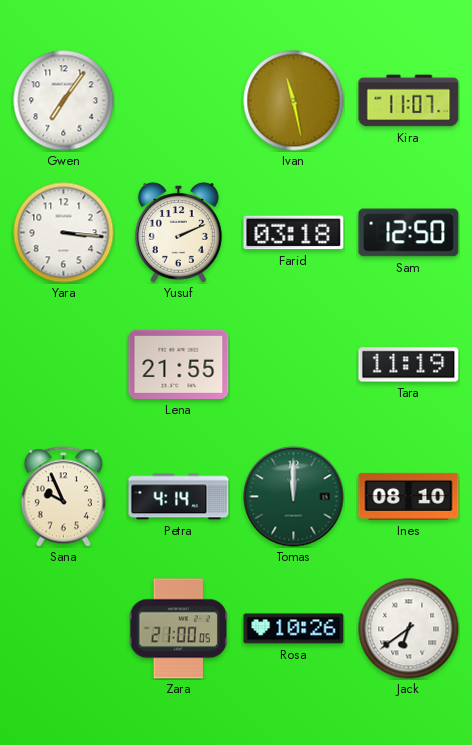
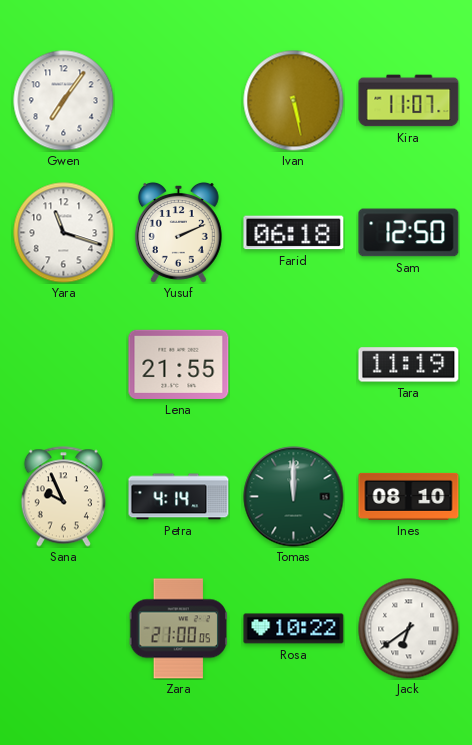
Ivan: 11:28 -> 5:28
Yara: 3:16 -> 11:18
Farid: 03:18 -> 06:18
Rosa: 10:26 -> 10:22
